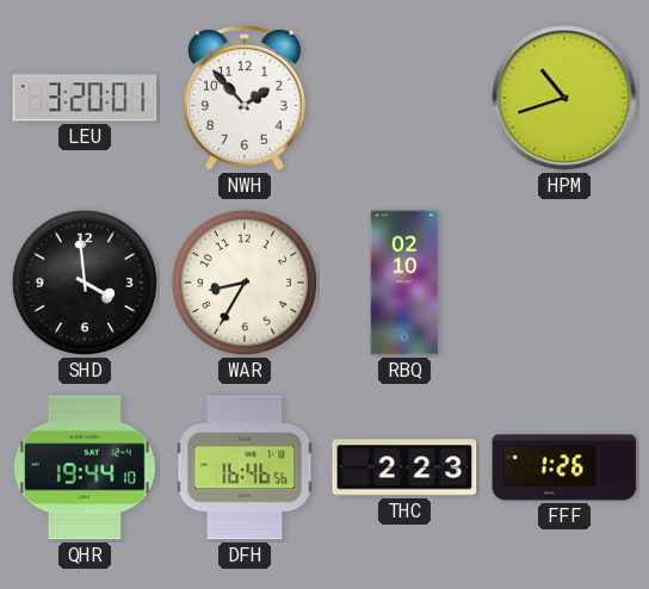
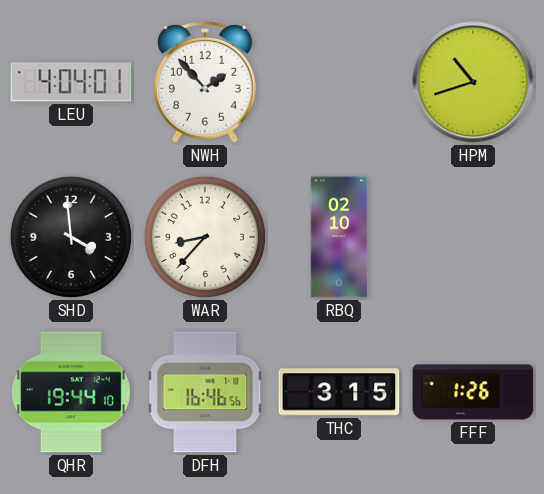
LEU: 3:20 -> 4:04
WAR: 8:35 -> 8:37
THC: 2:23 -> 3:15
